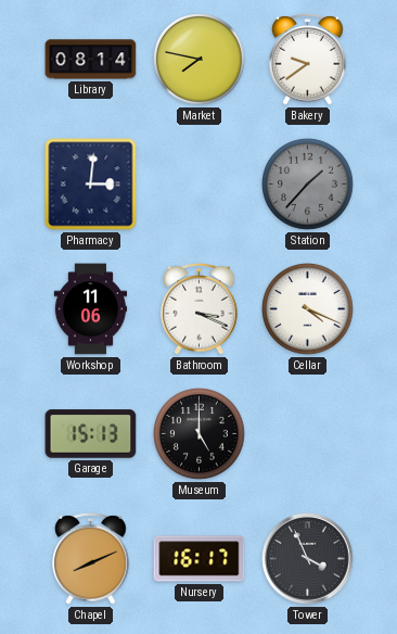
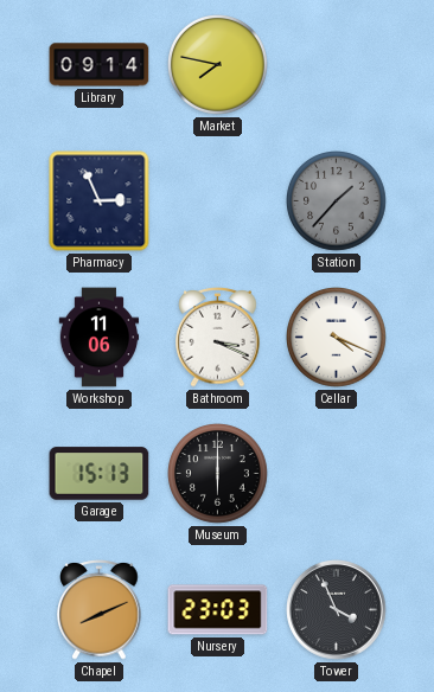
Library: 08:14 -> 09:14
Bakery: 9:39 -> none
Pharmacy: 3:01 -> 2:56
Museum: 5:00 -> 6:00
Nursery: 16:17 -> 23:03
